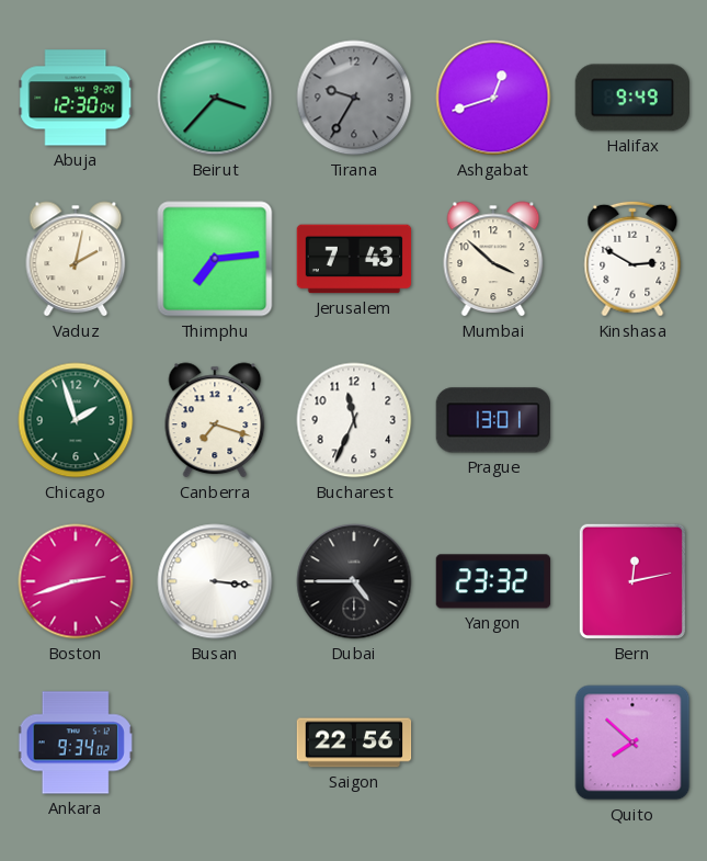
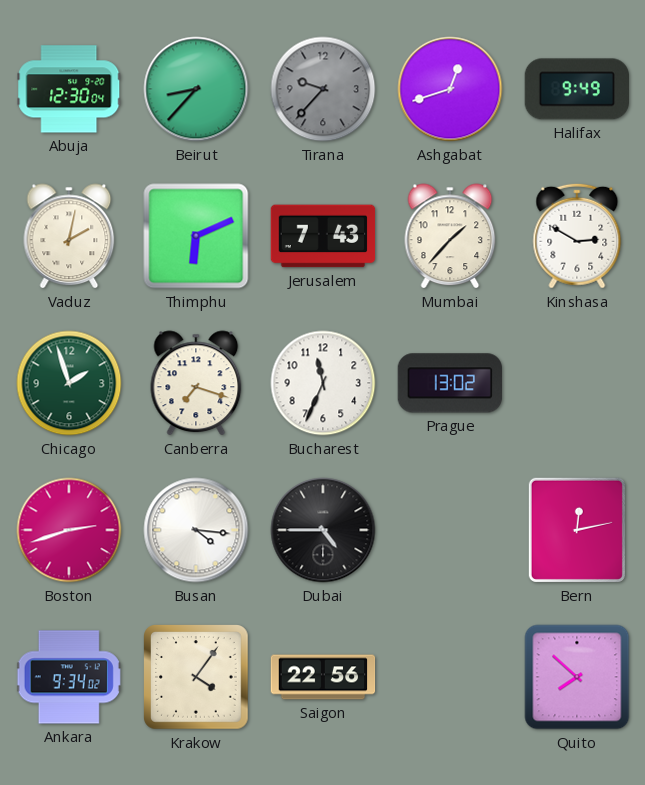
Beirut: 3:37 -> 8:37
Tirana: 9:35 -> 9:37
Thimphu: 7:14 -> 6:11
Mumbai: 3:52 -> 1:37
Prague: 13:01 -> 13:02
Busan: 3:16 -> 4:16
Yangon: 23:32 -> none
Krakow: none -> 4:06
